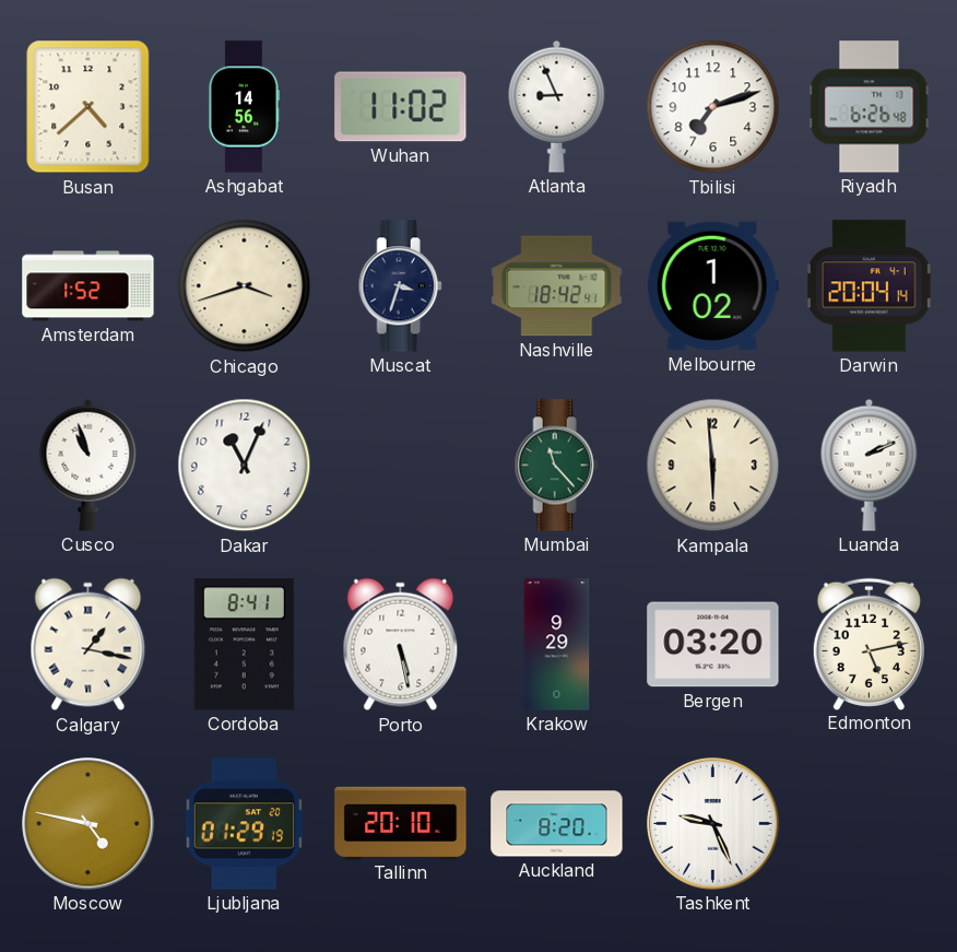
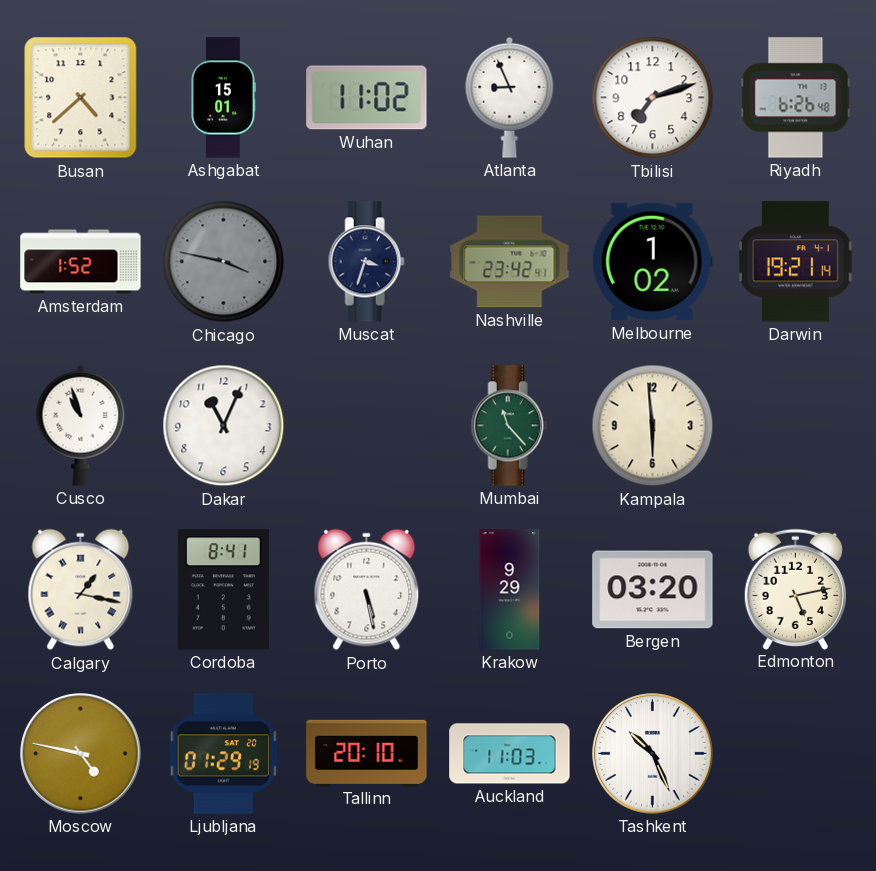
Ashgabat: 14:56 -> 15:01
Chicago: 3:42 -> 3:47
Chicago dial: cream -> grey
Nashville: 18:42 -> 23:42
Darwin: 20:04 -> 19:21
Luanda: 2:11 -> none
Auckland: 8:20 -> 11:03
Tashkent: 9:26 -> 10:26
